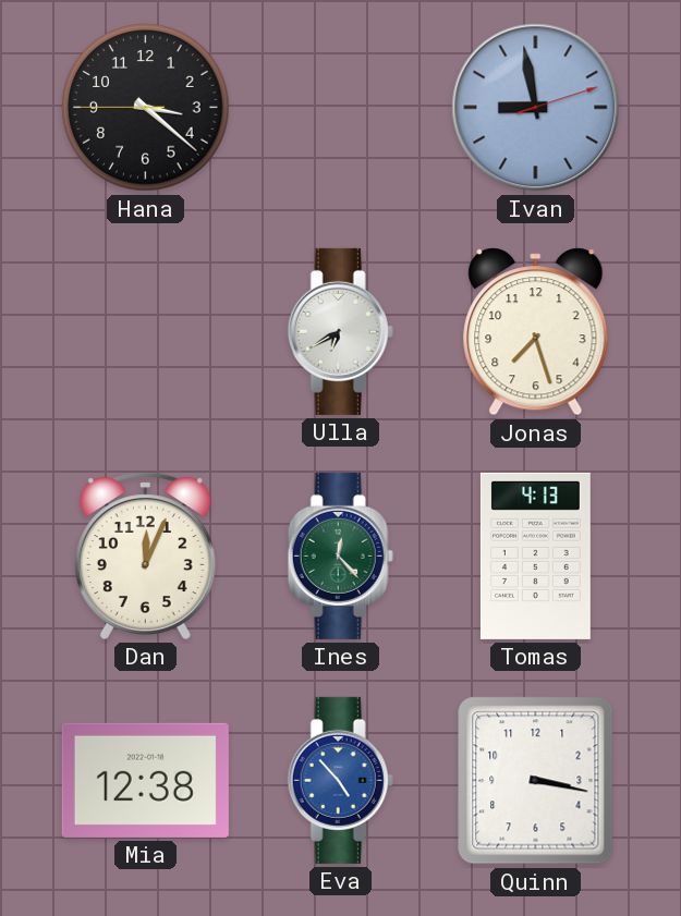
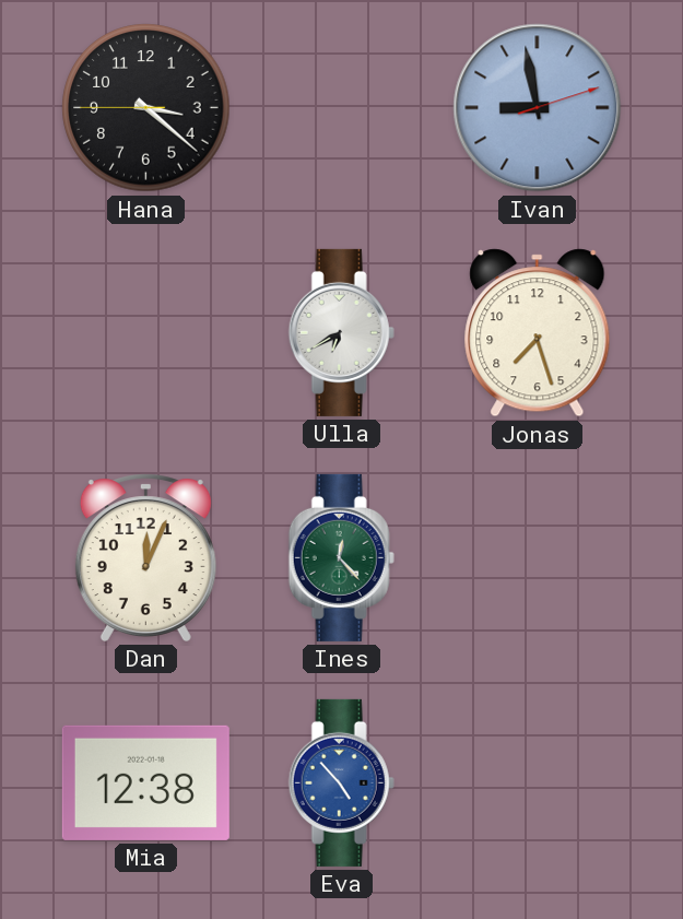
Tomas: 4:13 -> none
Quinn: 3:17 -> none
